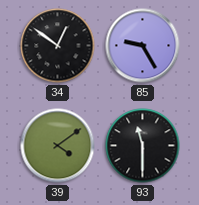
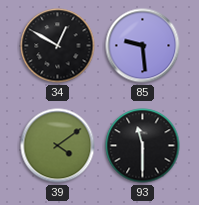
34: 12:51 -> 12:50
85: 9:25 -> 9:29
